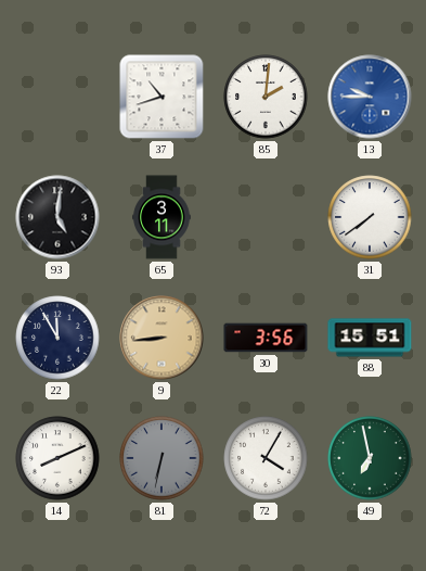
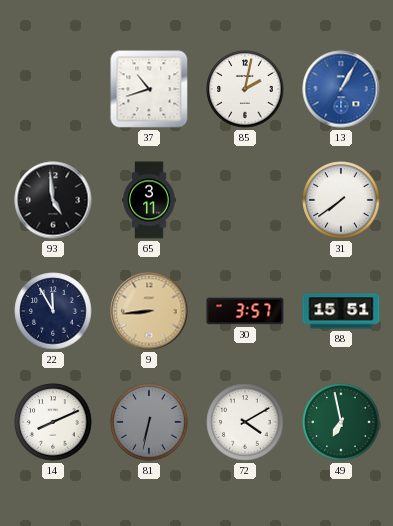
85: 2:01 -> 2:02
13: 9:45 -> 1:05
93: 5:01 -> 4:59
30: 3:56 -> 3:57
72: 4:05 -> 4:10
